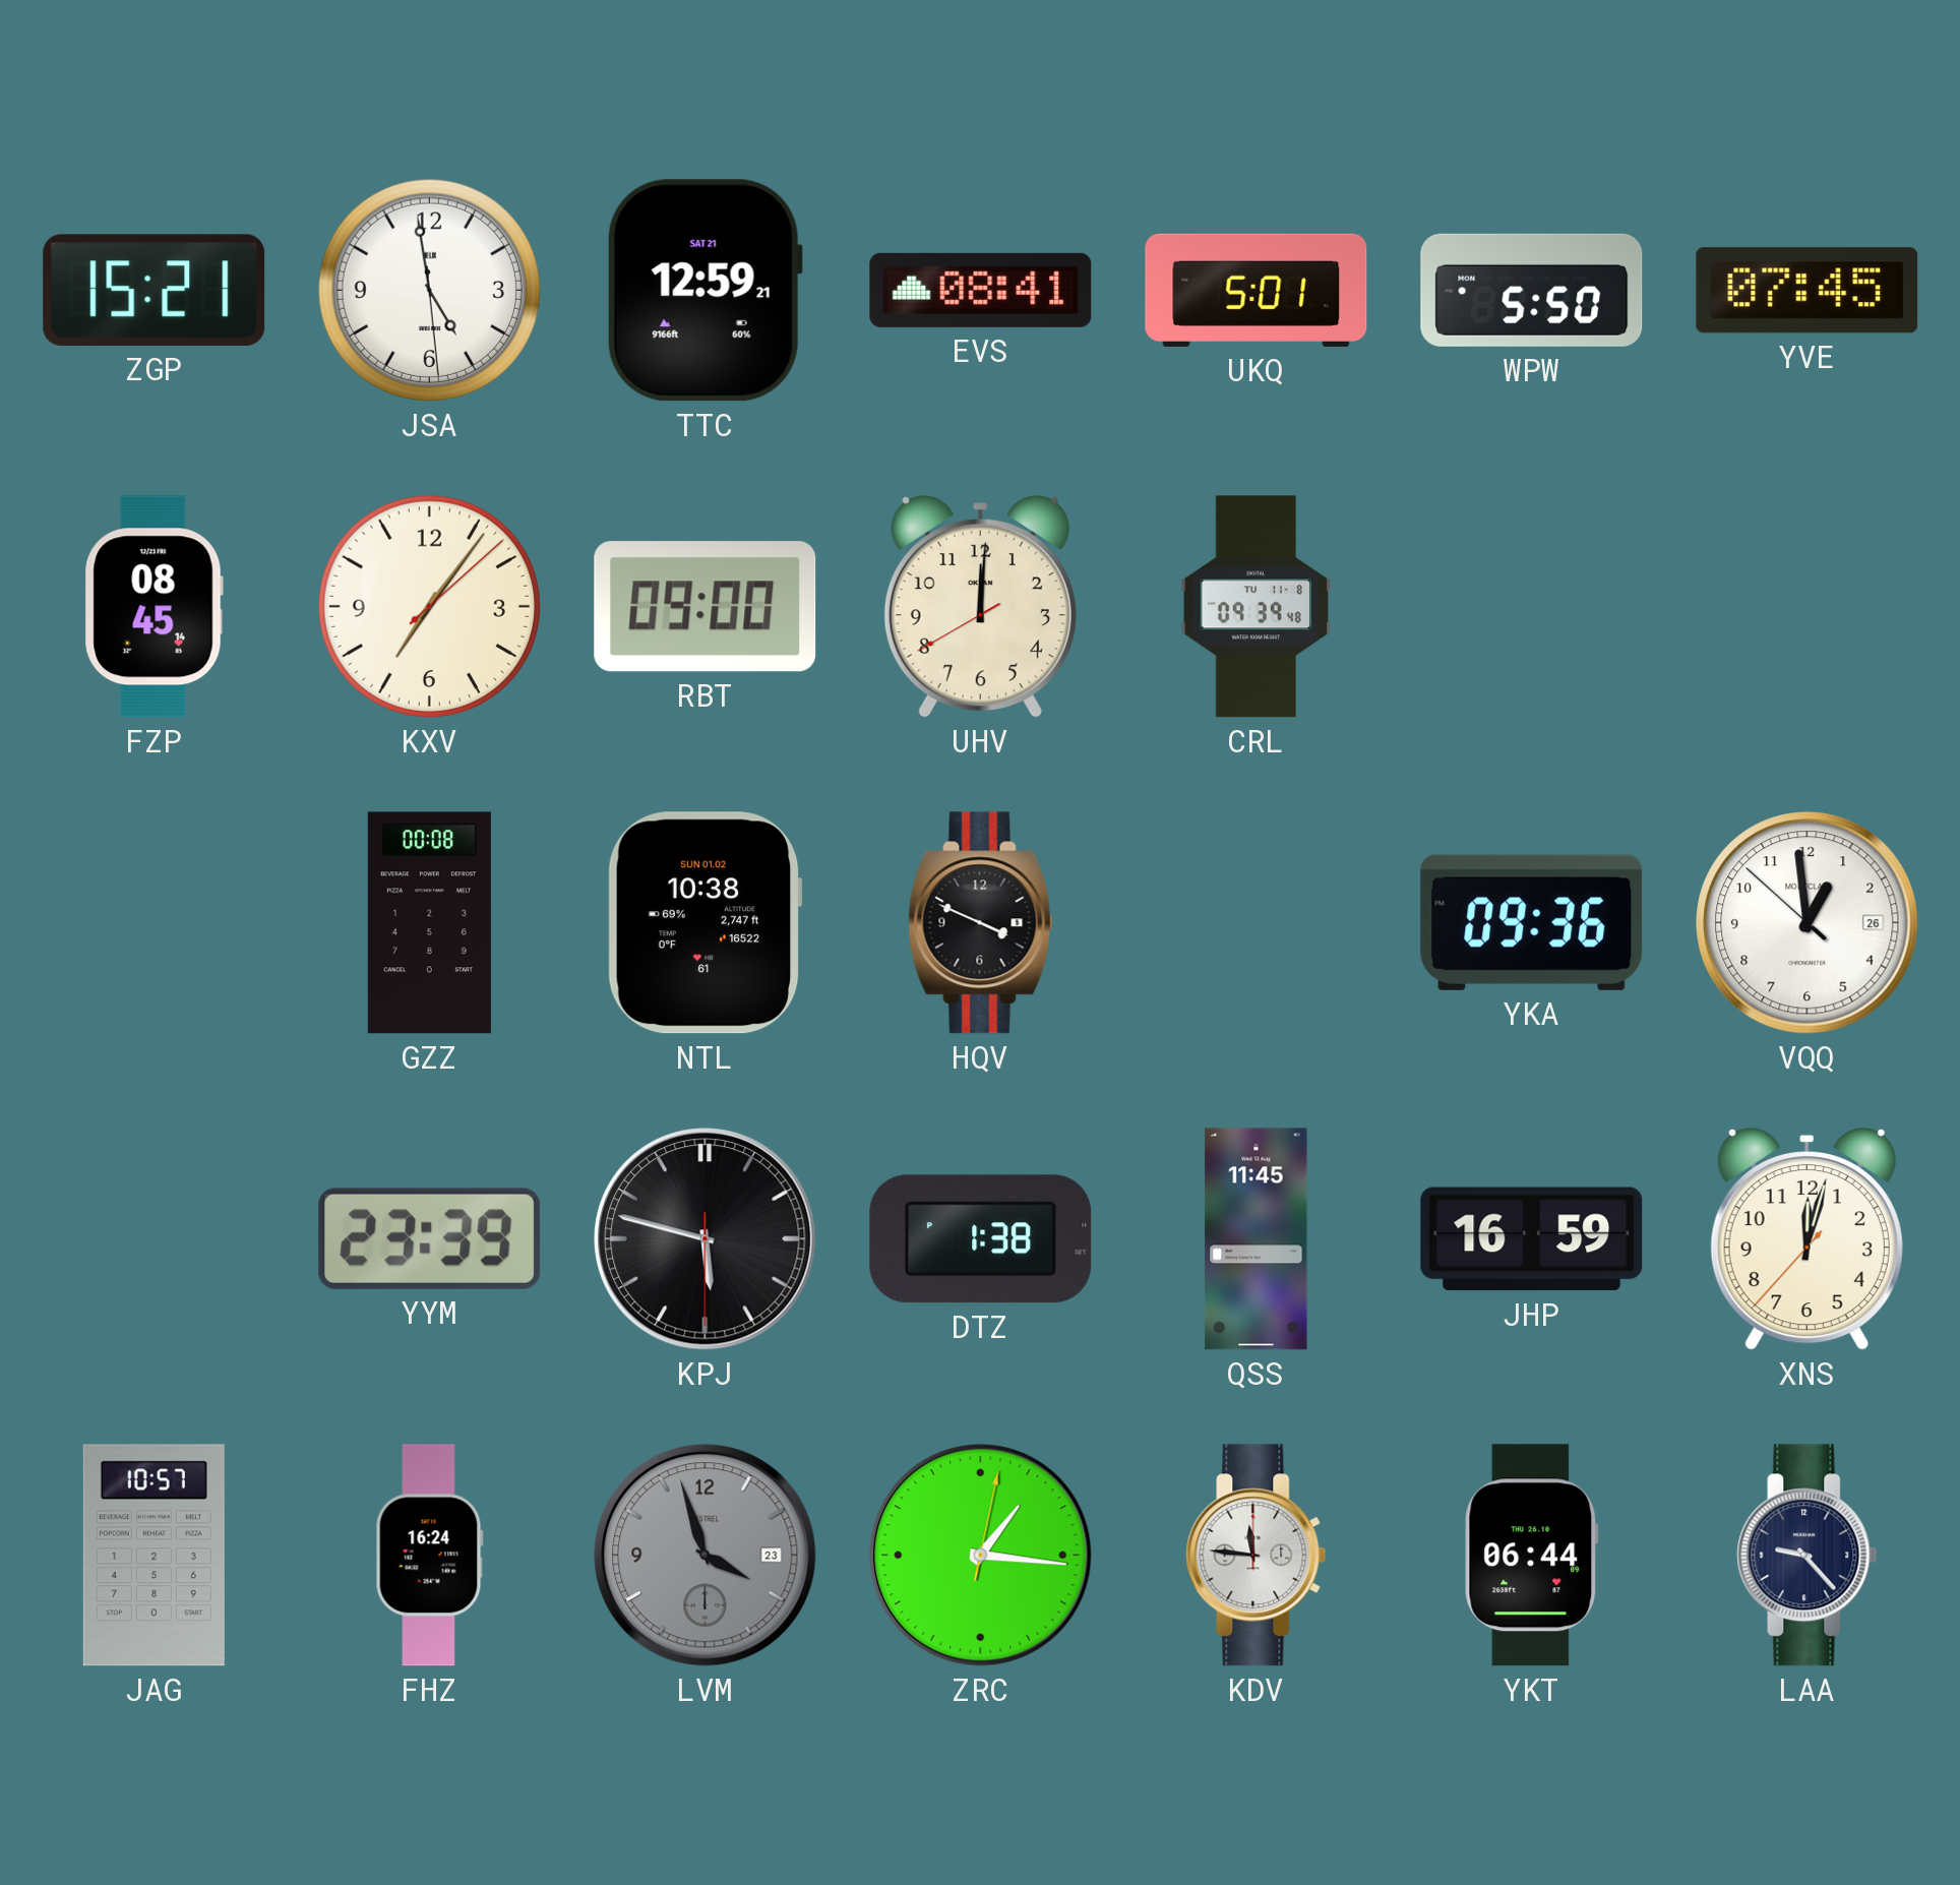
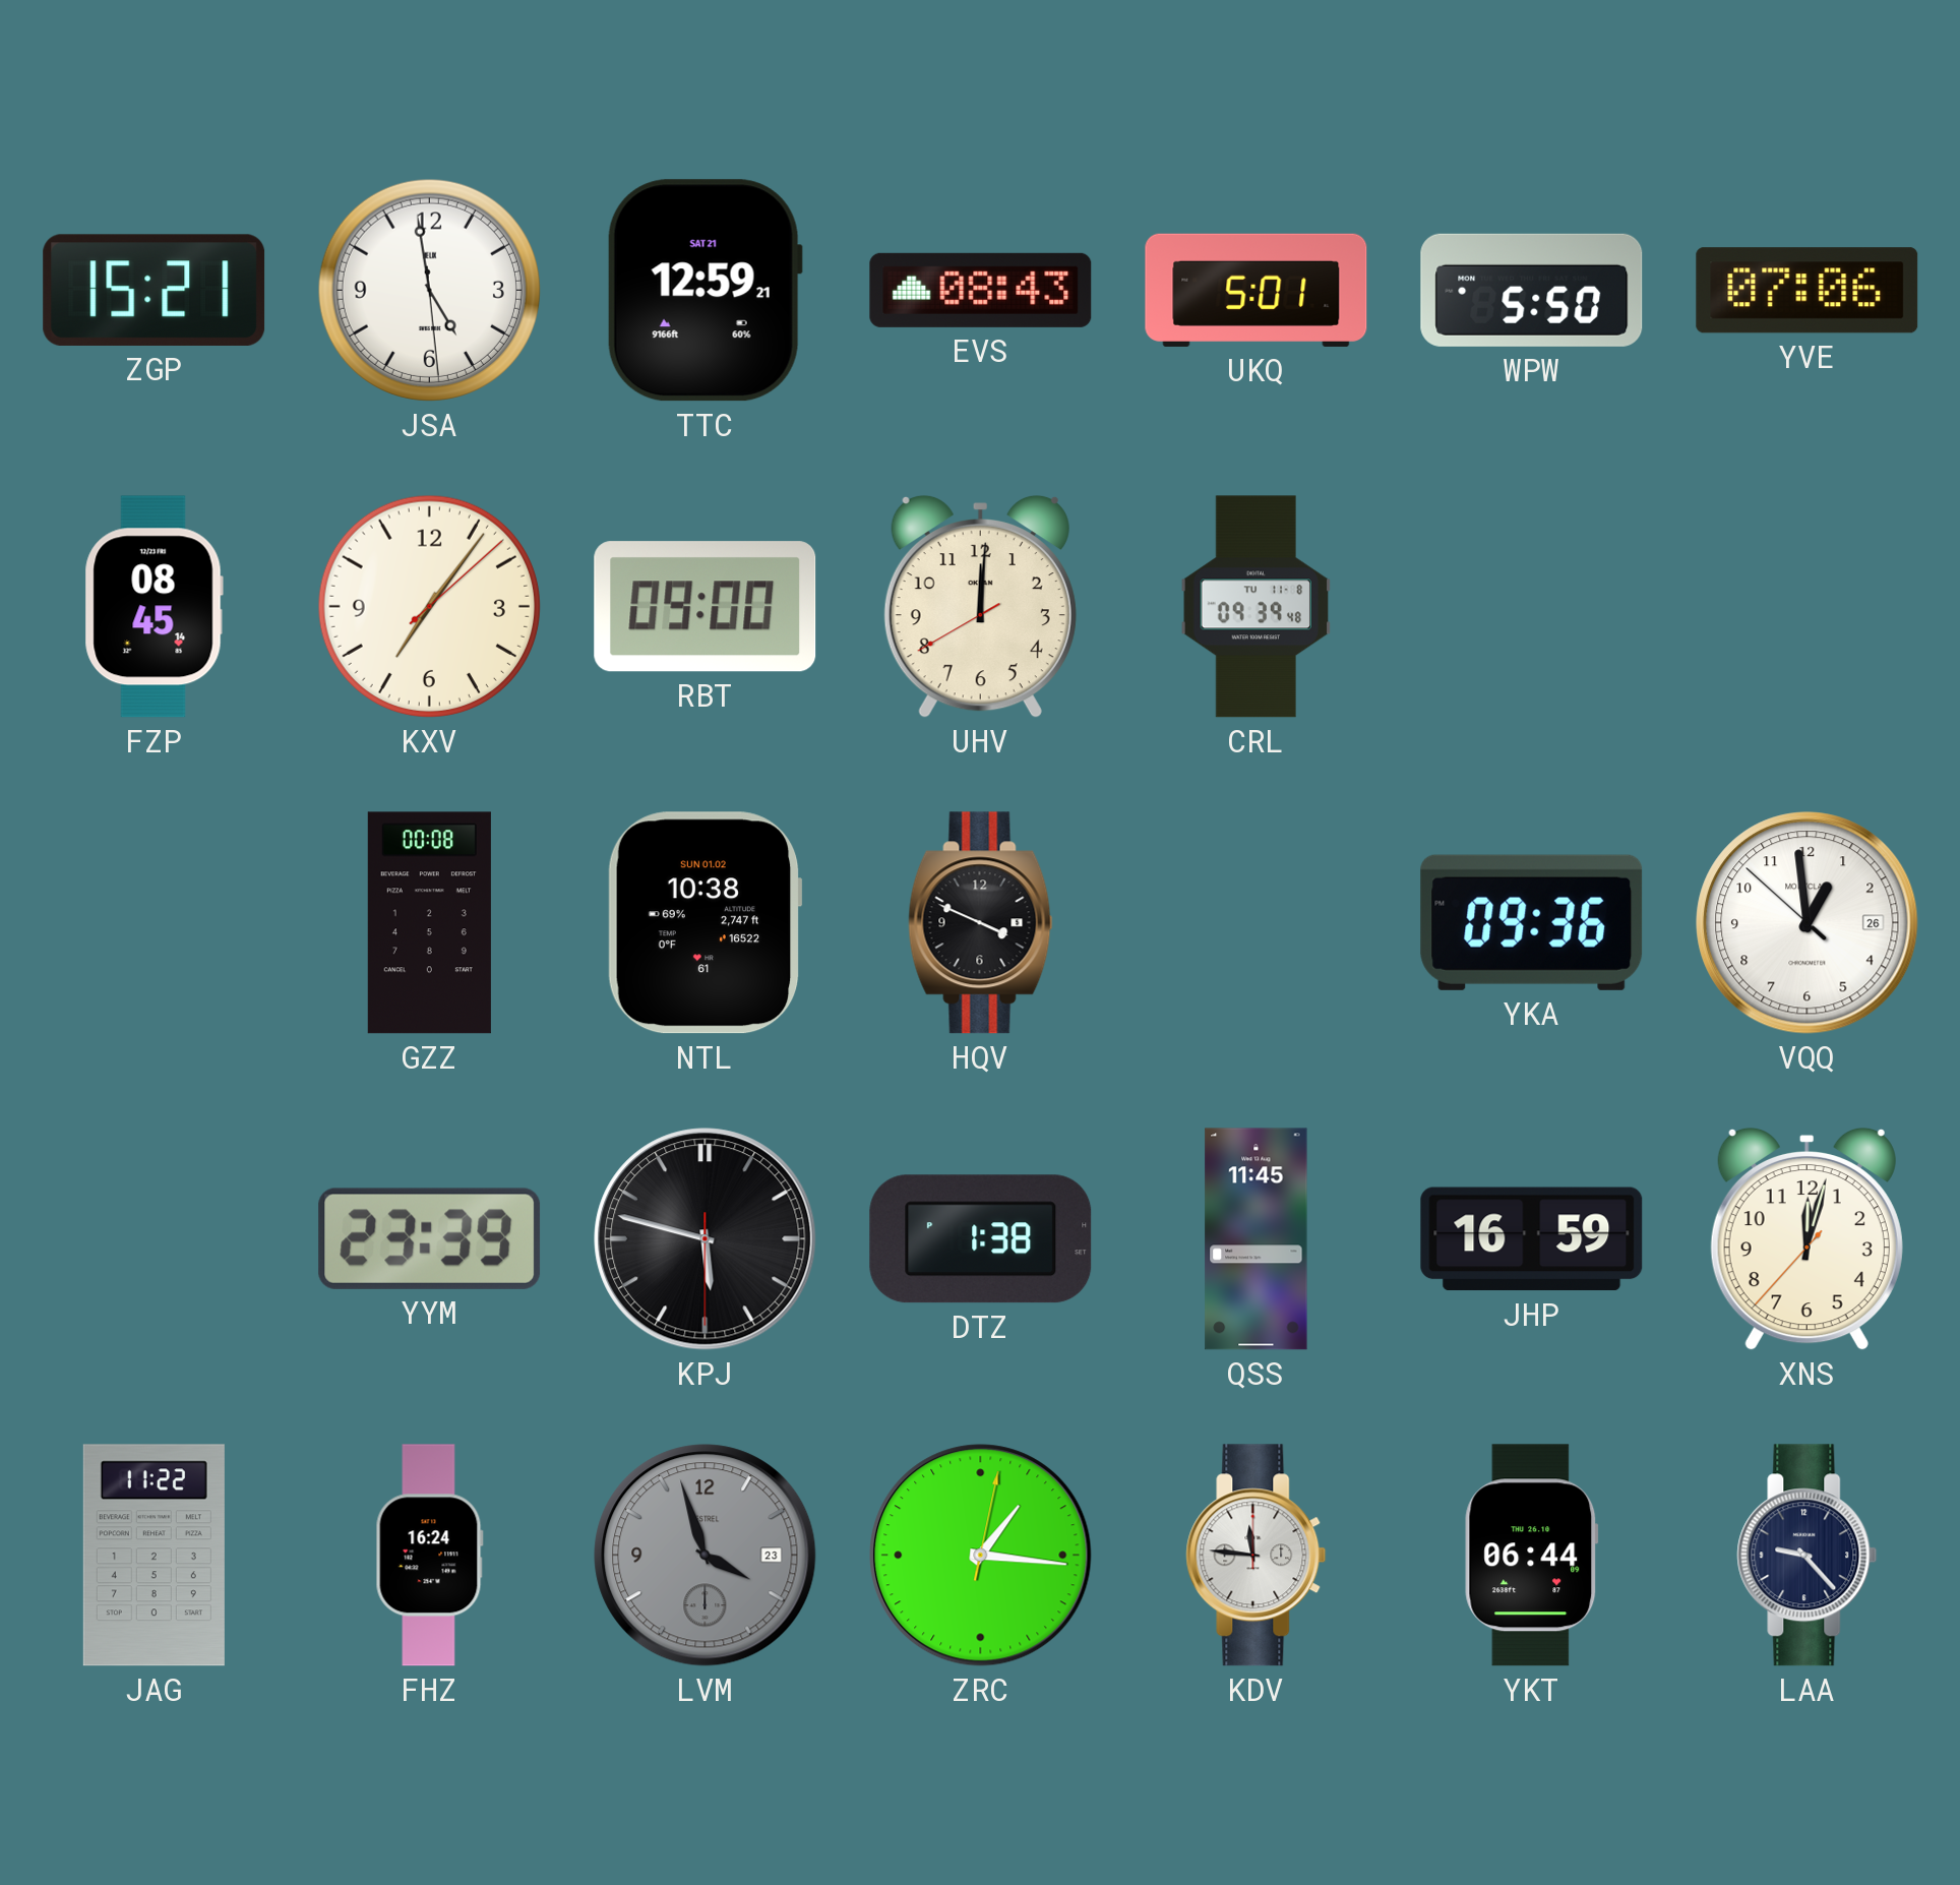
EVS: 08:41 -> 08:43
YVE: 07:45 -> 07:06
JAG: 10:57 -> 11:22
